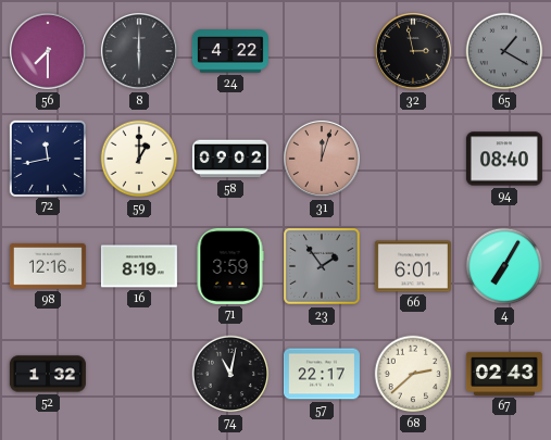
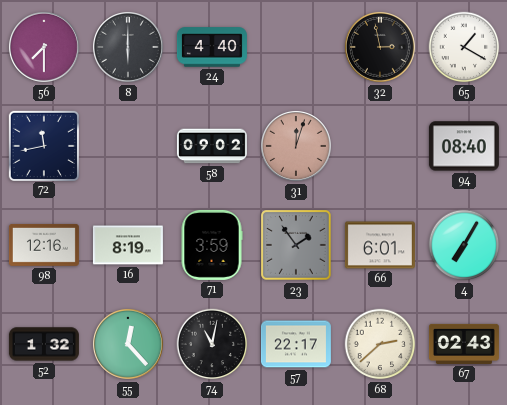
24: 4:22 -> 4:40
65 dial: grey -> white
59: 1:00 -> none
55: none -> 12:23
